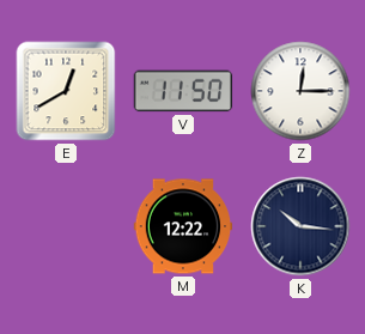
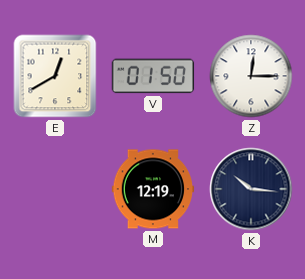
V: 11:50 -> 01:50
M: 12:22 -> 12:19
